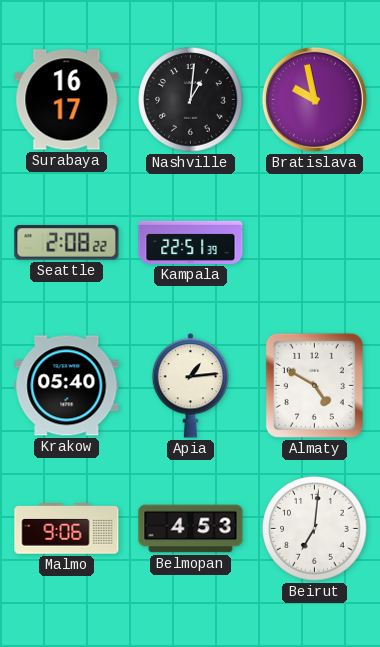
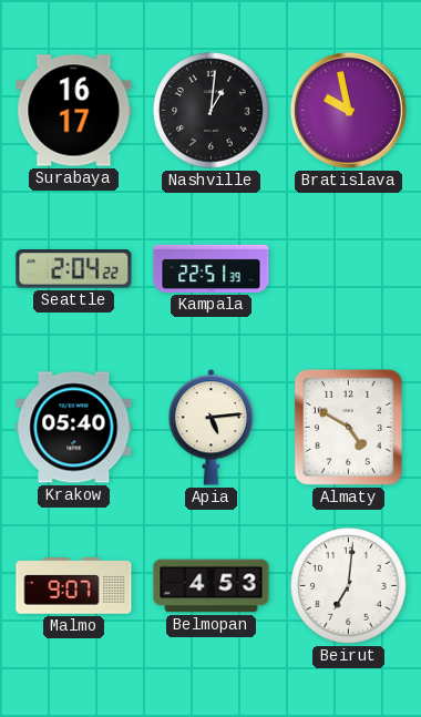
Seattle: 2:08 -> 2:04
Apia: 1:14 -> 5:14
Malmo: 9:06 -> 9:07
